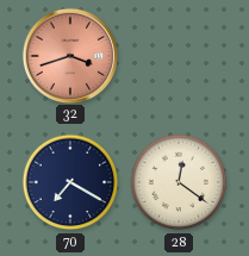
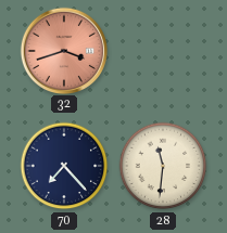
70: 7:20 -> 7:23
28: 12:21 -> 11:31
